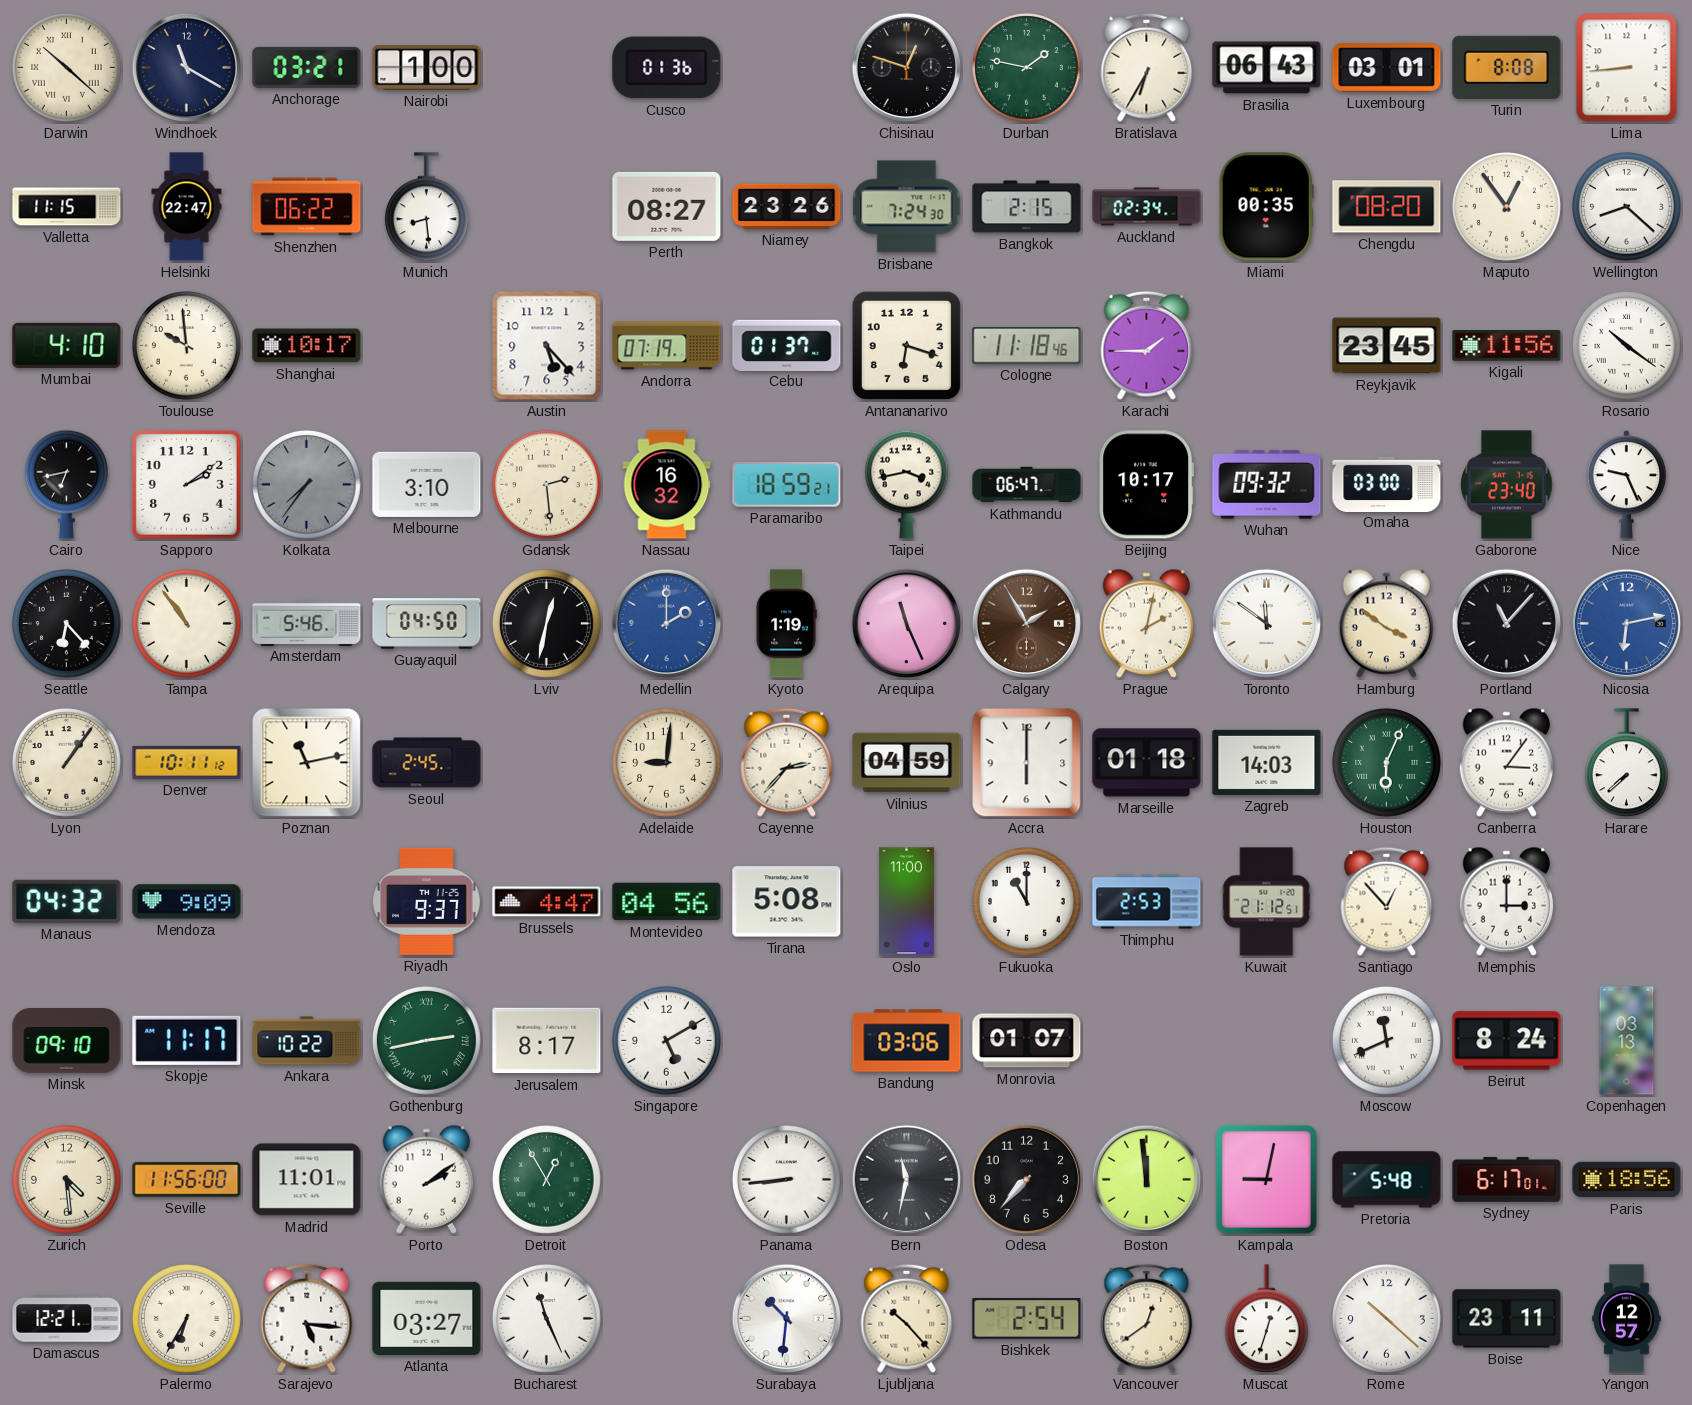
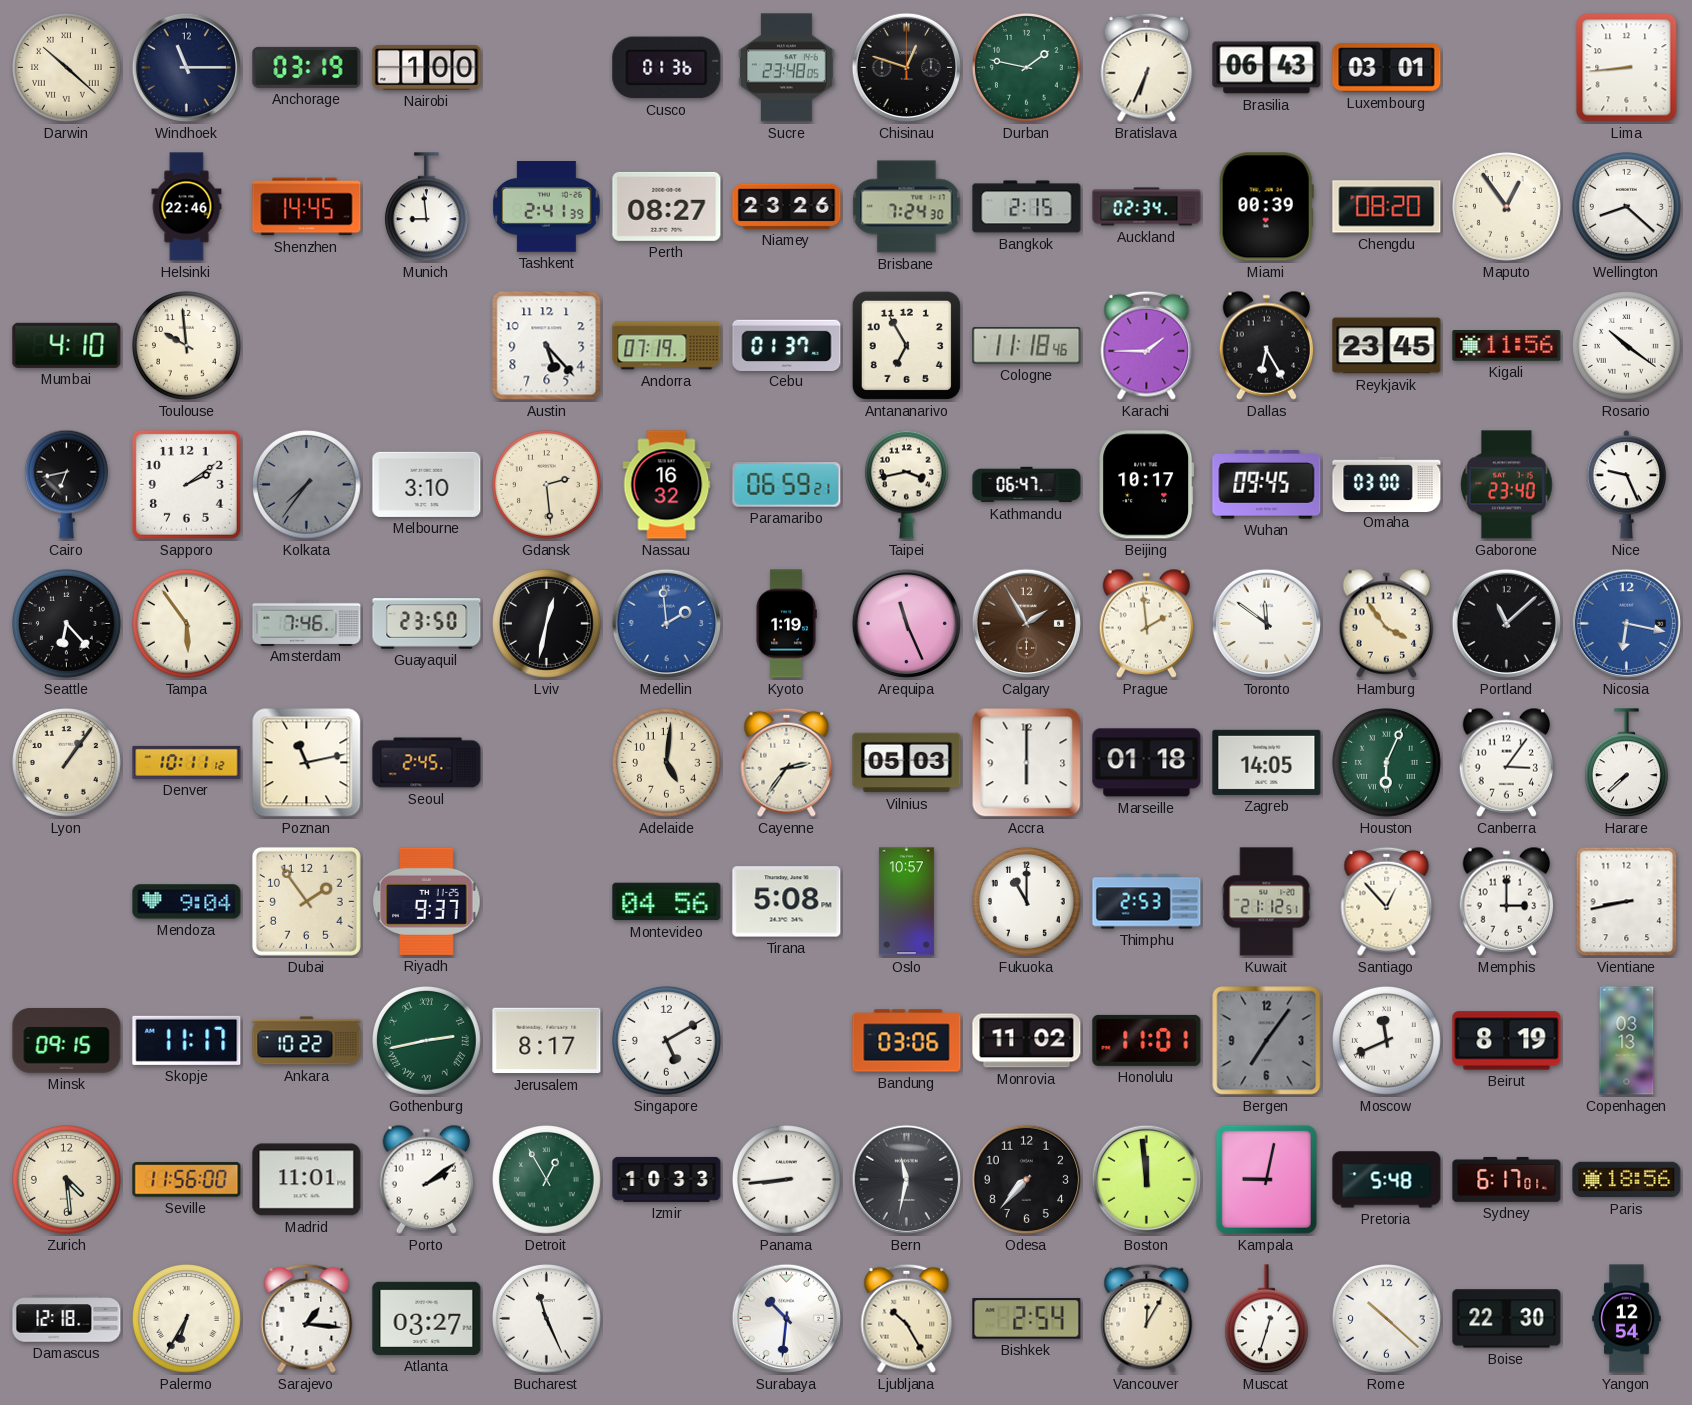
Windhoek: 11:20 -> 11:15
Anchorage: 03:21 -> 03:19
Sucre: none -> 23:48
Bratislava: 6:35 -> 6:34
Turin: 8:08 -> none
Valletta: 11:15 -> none
Helsinki: 22:47 -> 22:46
Shenzhen: 06:22 -> 14:45
Munich: 8:29 -> 8:59
Tashkent: none -> 2:41
Miami: 00:35 -> 00:39
Shanghai: 10:17 -> none
Antananarivo: 6:18 -> 6:55
Dallas: none -> 6:25
Paramaribo: 18:59 -> 06:59
Wuhan: 09:32 -> 09:45
Tampa: 10:54 -> 5:54
Amsterdam: 5:46 -> 7:46
Guayaquil: 04:50 -> 23:50
Medellin: 2:00 -> 1:59
Prague: 2:02 -> 1:59
Hamburg: 3:51 -> 3:54
Portland: 11:07 -> 11:08
Nicosia: 6:13 -> 6:17
Adelaide: 9:01 -> 5:01
Cayenne: 2:37 -> 2:36
Vilnius: 04:59 -> 05:03
Zagreb: 14:03 -> 14:05
Manaus: 04:32 -> none
Mendoza: 9:09 -> 9:04
Dubai: none -> 1:54
Brussels: 4:47 -> none
Oslo: 11:00 -> 10:57
Vientiane: none -> 8:43
Minsk: 09:10 -> 09:15
Monrovia: 01:07 -> 11:02
Honolulu: none -> 11:01
Bergen: none -> 7:06
Beirut: 8:24 -> 8:19
Izmir: none -> 10:33
Damascus: 12:21 -> 12:18
Sarajevo: 5:16 -> 1:16
Ljubljana: 10:23 -> 10:25
Vancouver: 12:39 -> 12:05
Boise: 23:11 -> 22:30
Yangon: 12:57 -> 12:54
